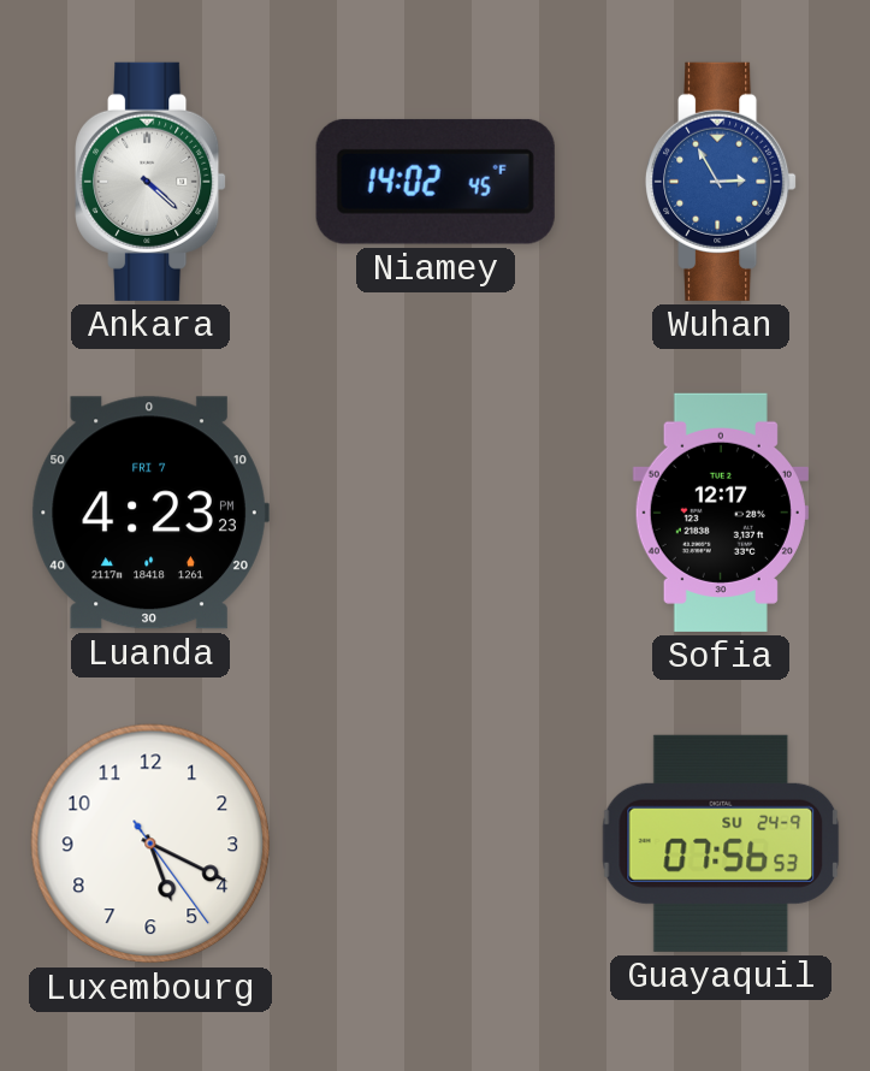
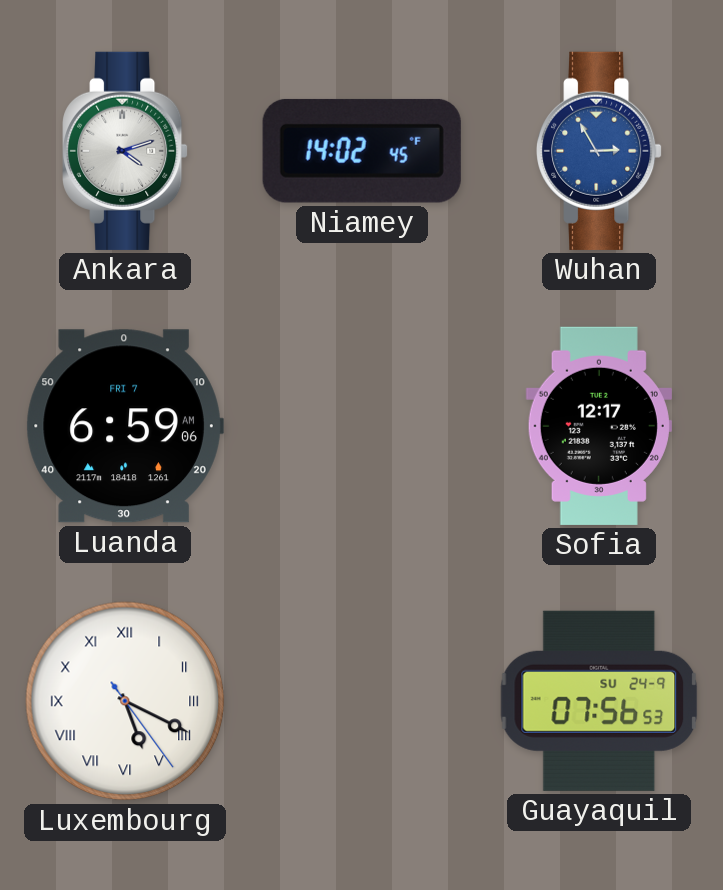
Ankara: 4:22 -> 4:12
Luanda: 4:23 -> 6:59
Luxembourg numerals: Arabic -> Roman
